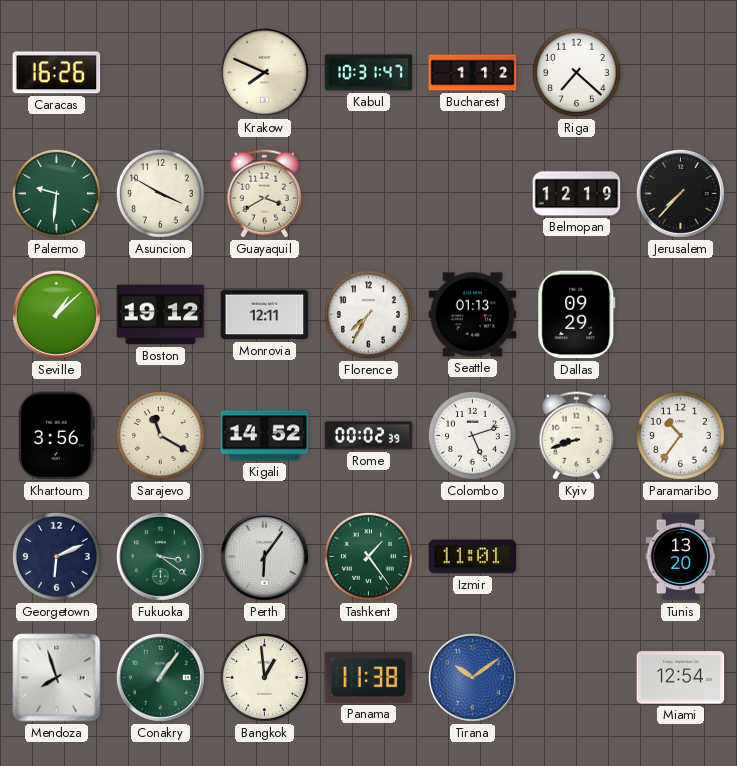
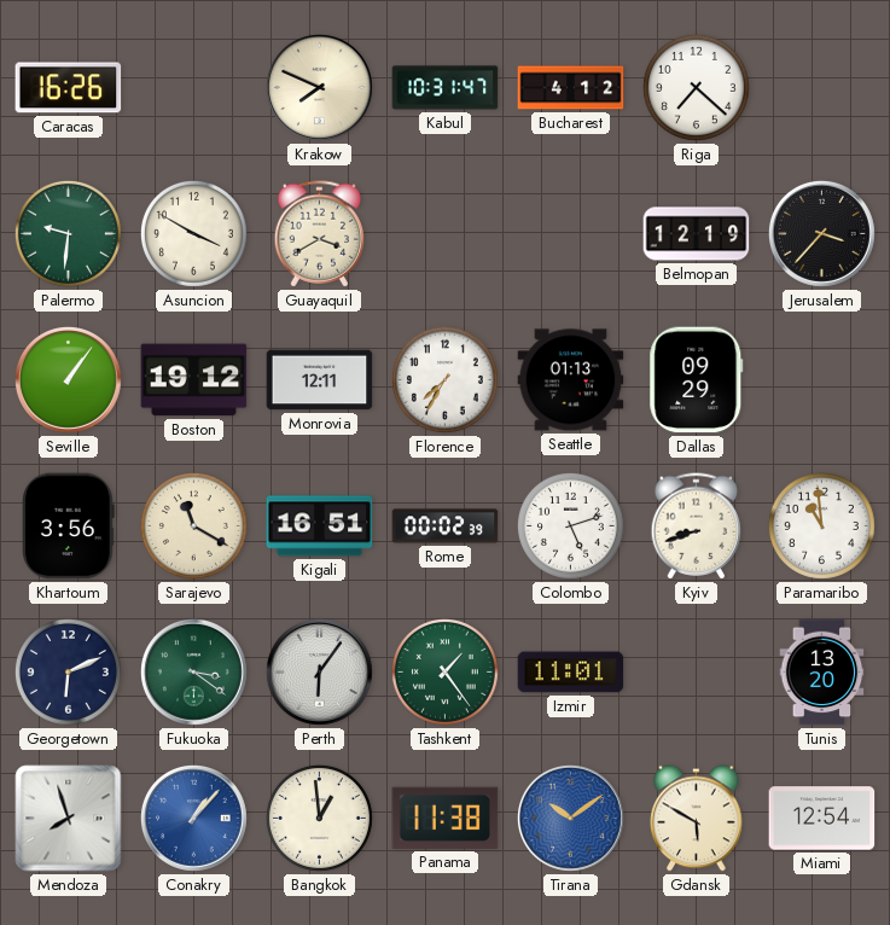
Bucharest: 1:12 -> 4:12
Jerusalem: 7:37 -> 3:37
Seville: 1:08 -> 1:06
Kigali: 14:52 -> 16:51
Paramaribo: 10:36 -> 10:59
Conakry: 1:06 -> 1:07
Conakry dial: green -> blue
Gdansk: none -> 5:50
